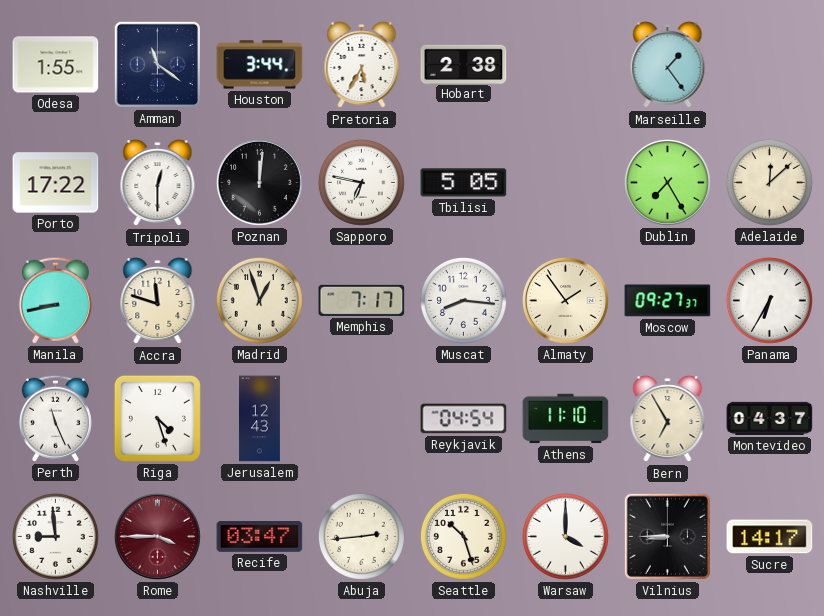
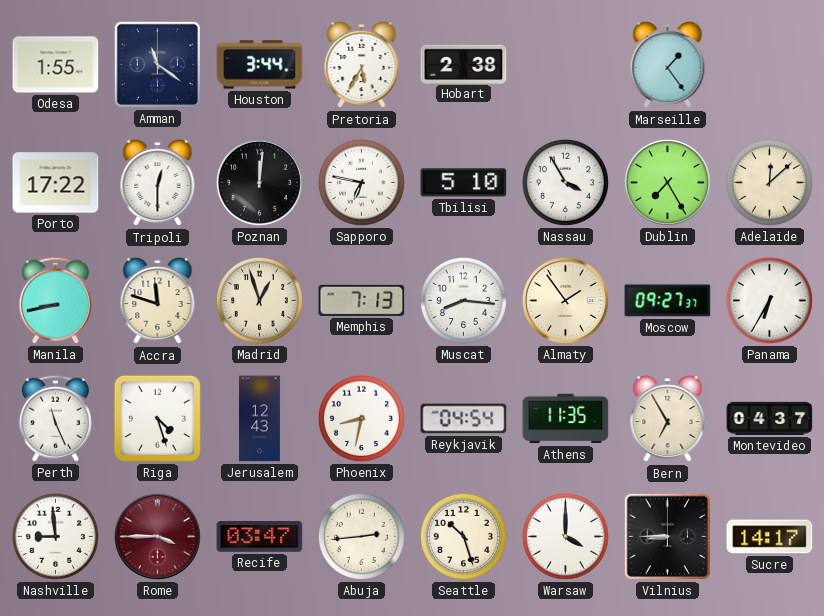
Tbilisi: 5:05 -> 5:10
Nassau: none -> 3:55
Memphis: 7:17 -> 7:13
Phoenix: none -> 8:32
Athens: 11:10 -> 11:35
